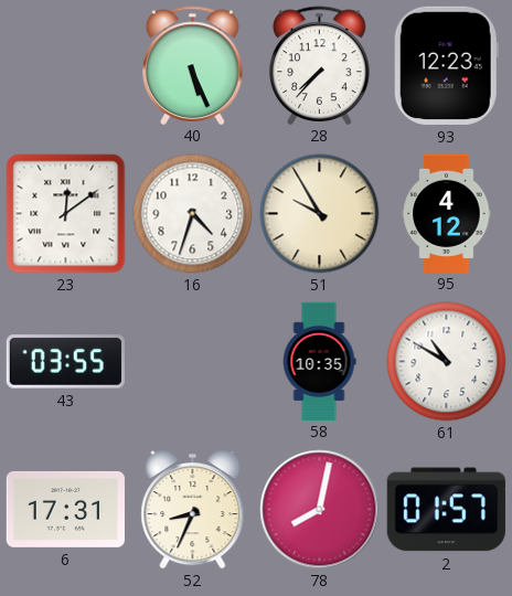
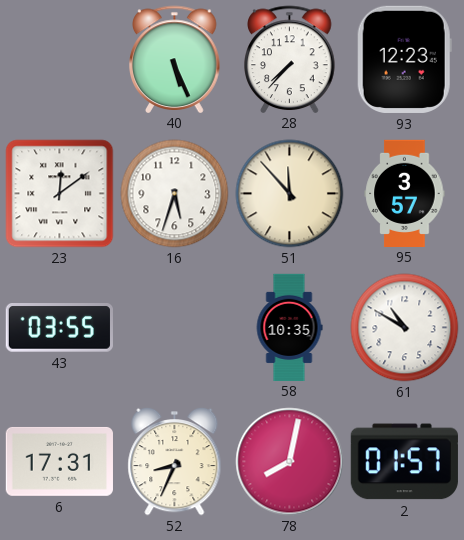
16: 4:33 -> 5:33
51: 9:55 -> 11:53
95: 4:12 -> 3:57
